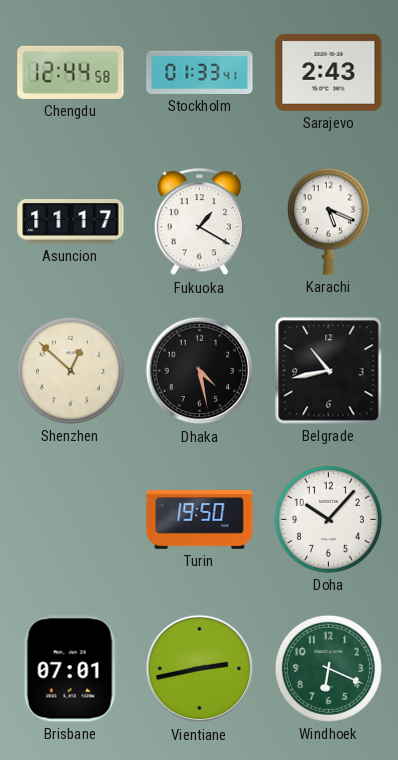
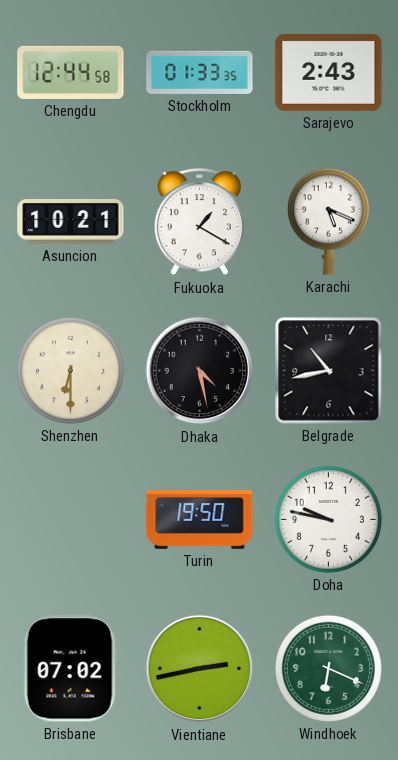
Stockholm: 01:33:41 -> 01:33:35
Asuncion: 11:17 -> 10:21
Shenzhen: 12:52 -> 6:30
Doha: 10:07 -> 9:47
Brisbane: 07:01 -> 07:02
